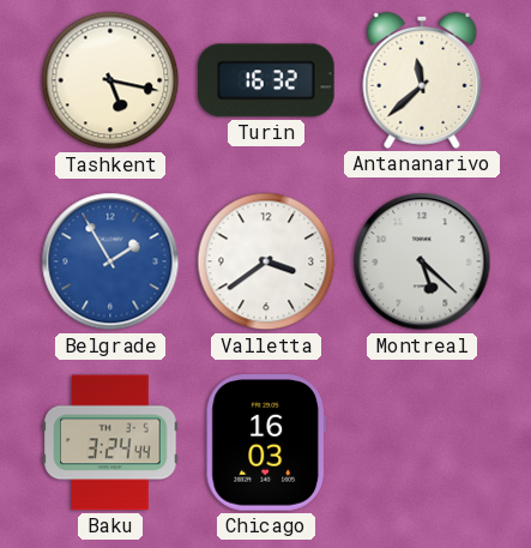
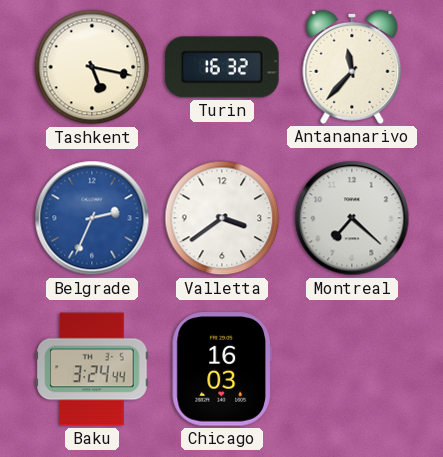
Antananarivo: 11:38 -> 11:37
Belgrade: 1:55 -> 2:34
Montreal: 5:22 -> 7:22
